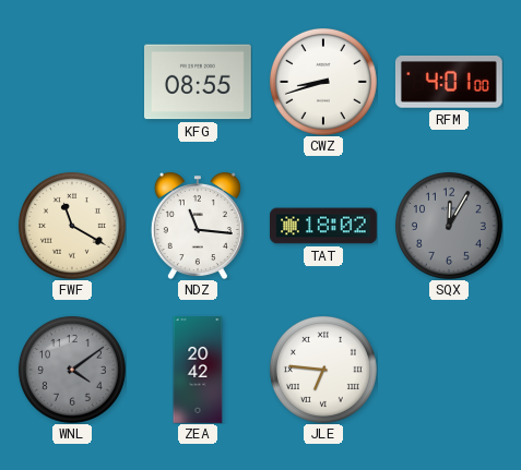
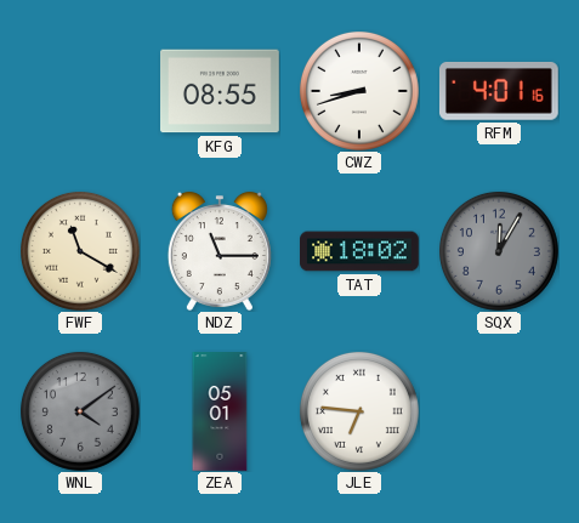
RFM: 4:01:00 -> 4:01:16
NDZ: 11:16 -> 11:15
ZEA: 20:42 -> 05:01
